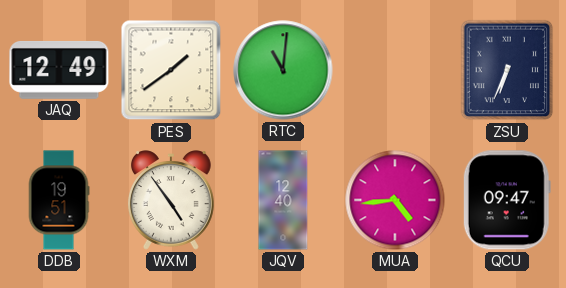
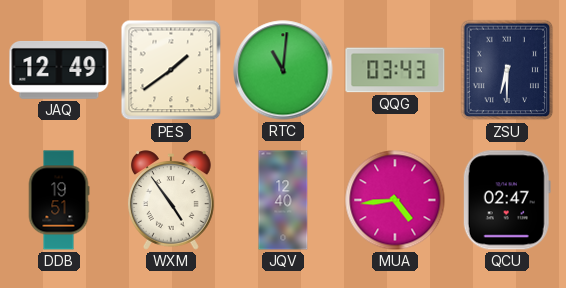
QQG: none -> 03:43
ZSU: 6:34 -> 6:30
QCU: 09:47 -> 02:47
